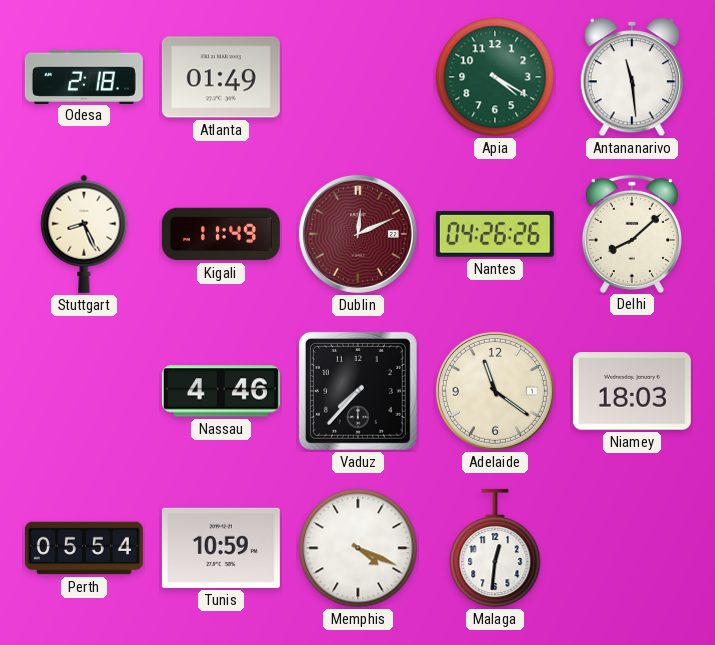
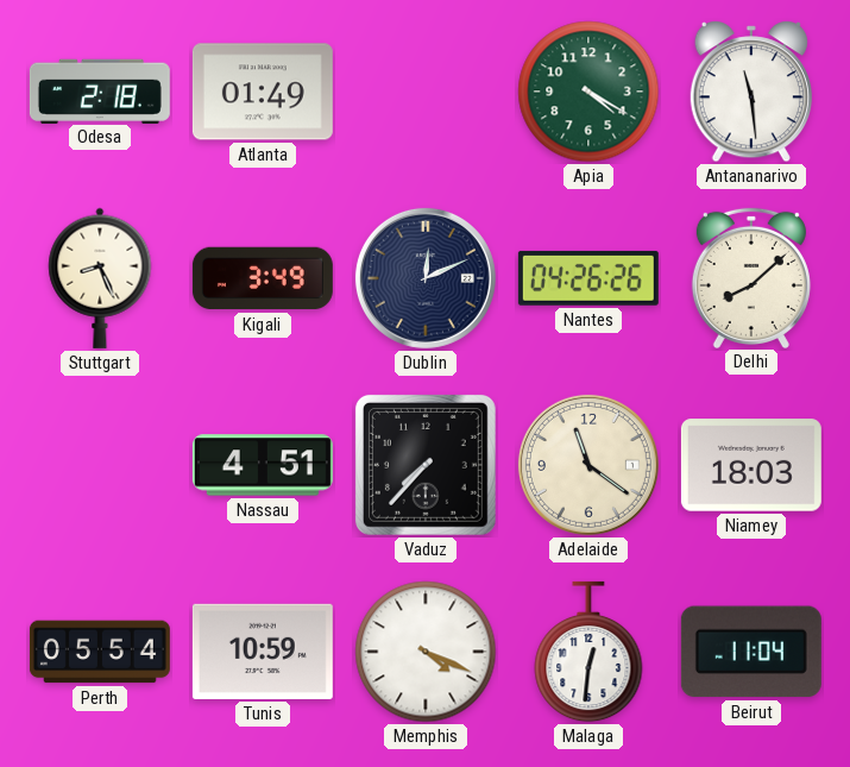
Kigali: 11:49 -> 3:49
Dublin dial: burgundy -> navy
Nassau: 4:46 -> 4:51
Beirut: none -> 11:04
